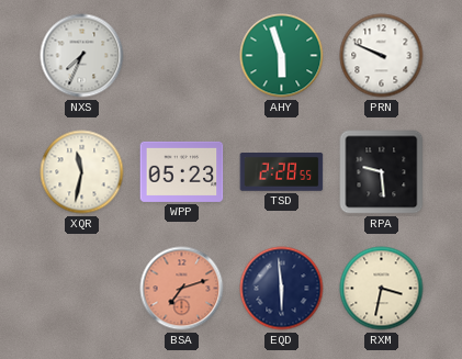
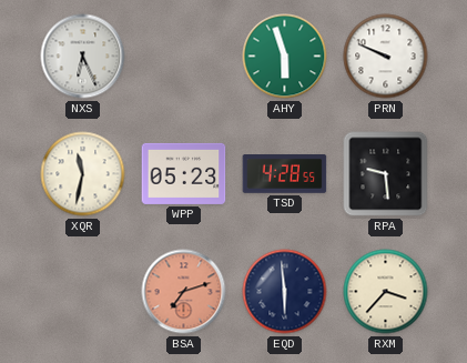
NXS: 7:34 -> 6:26
TSD: 2:28 -> 4:28
RXM: 3:32 -> 3:37
